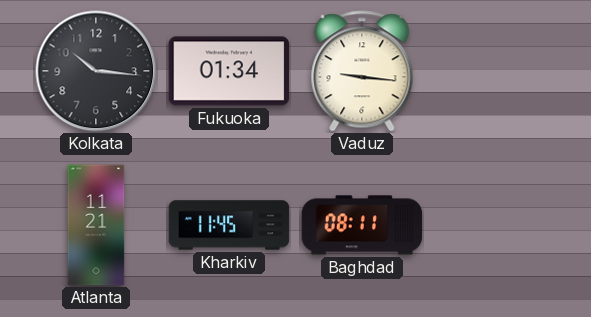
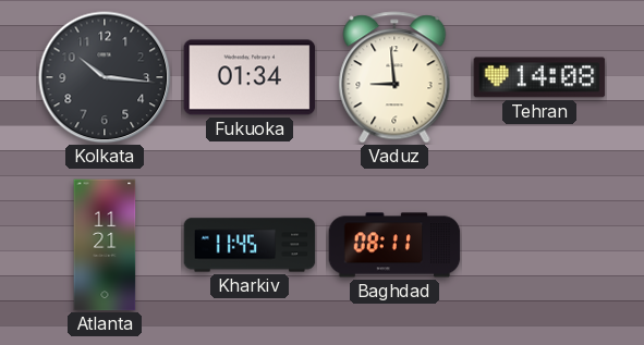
Vaduz: 9:16 -> 8:59
Tehran: none -> 14:08
